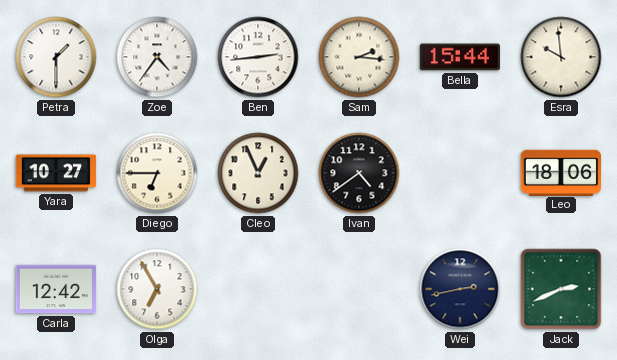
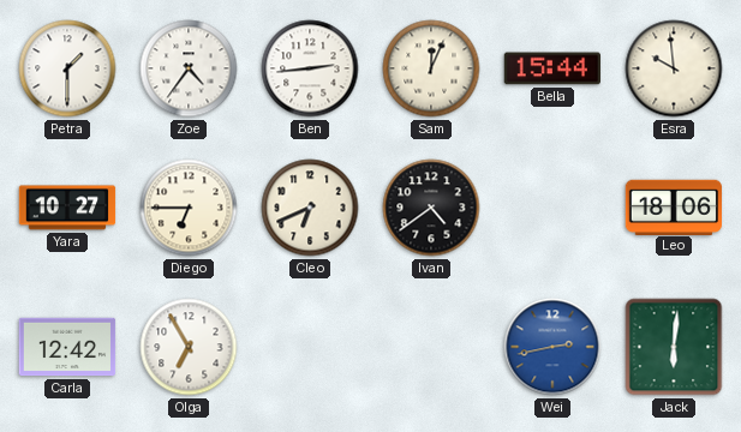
Sam: 2:16 -> 12:04
Cleo: 12:56 -> 6:41
Wei dial: navy -> blue
Jack: 2:41 -> 6:01
